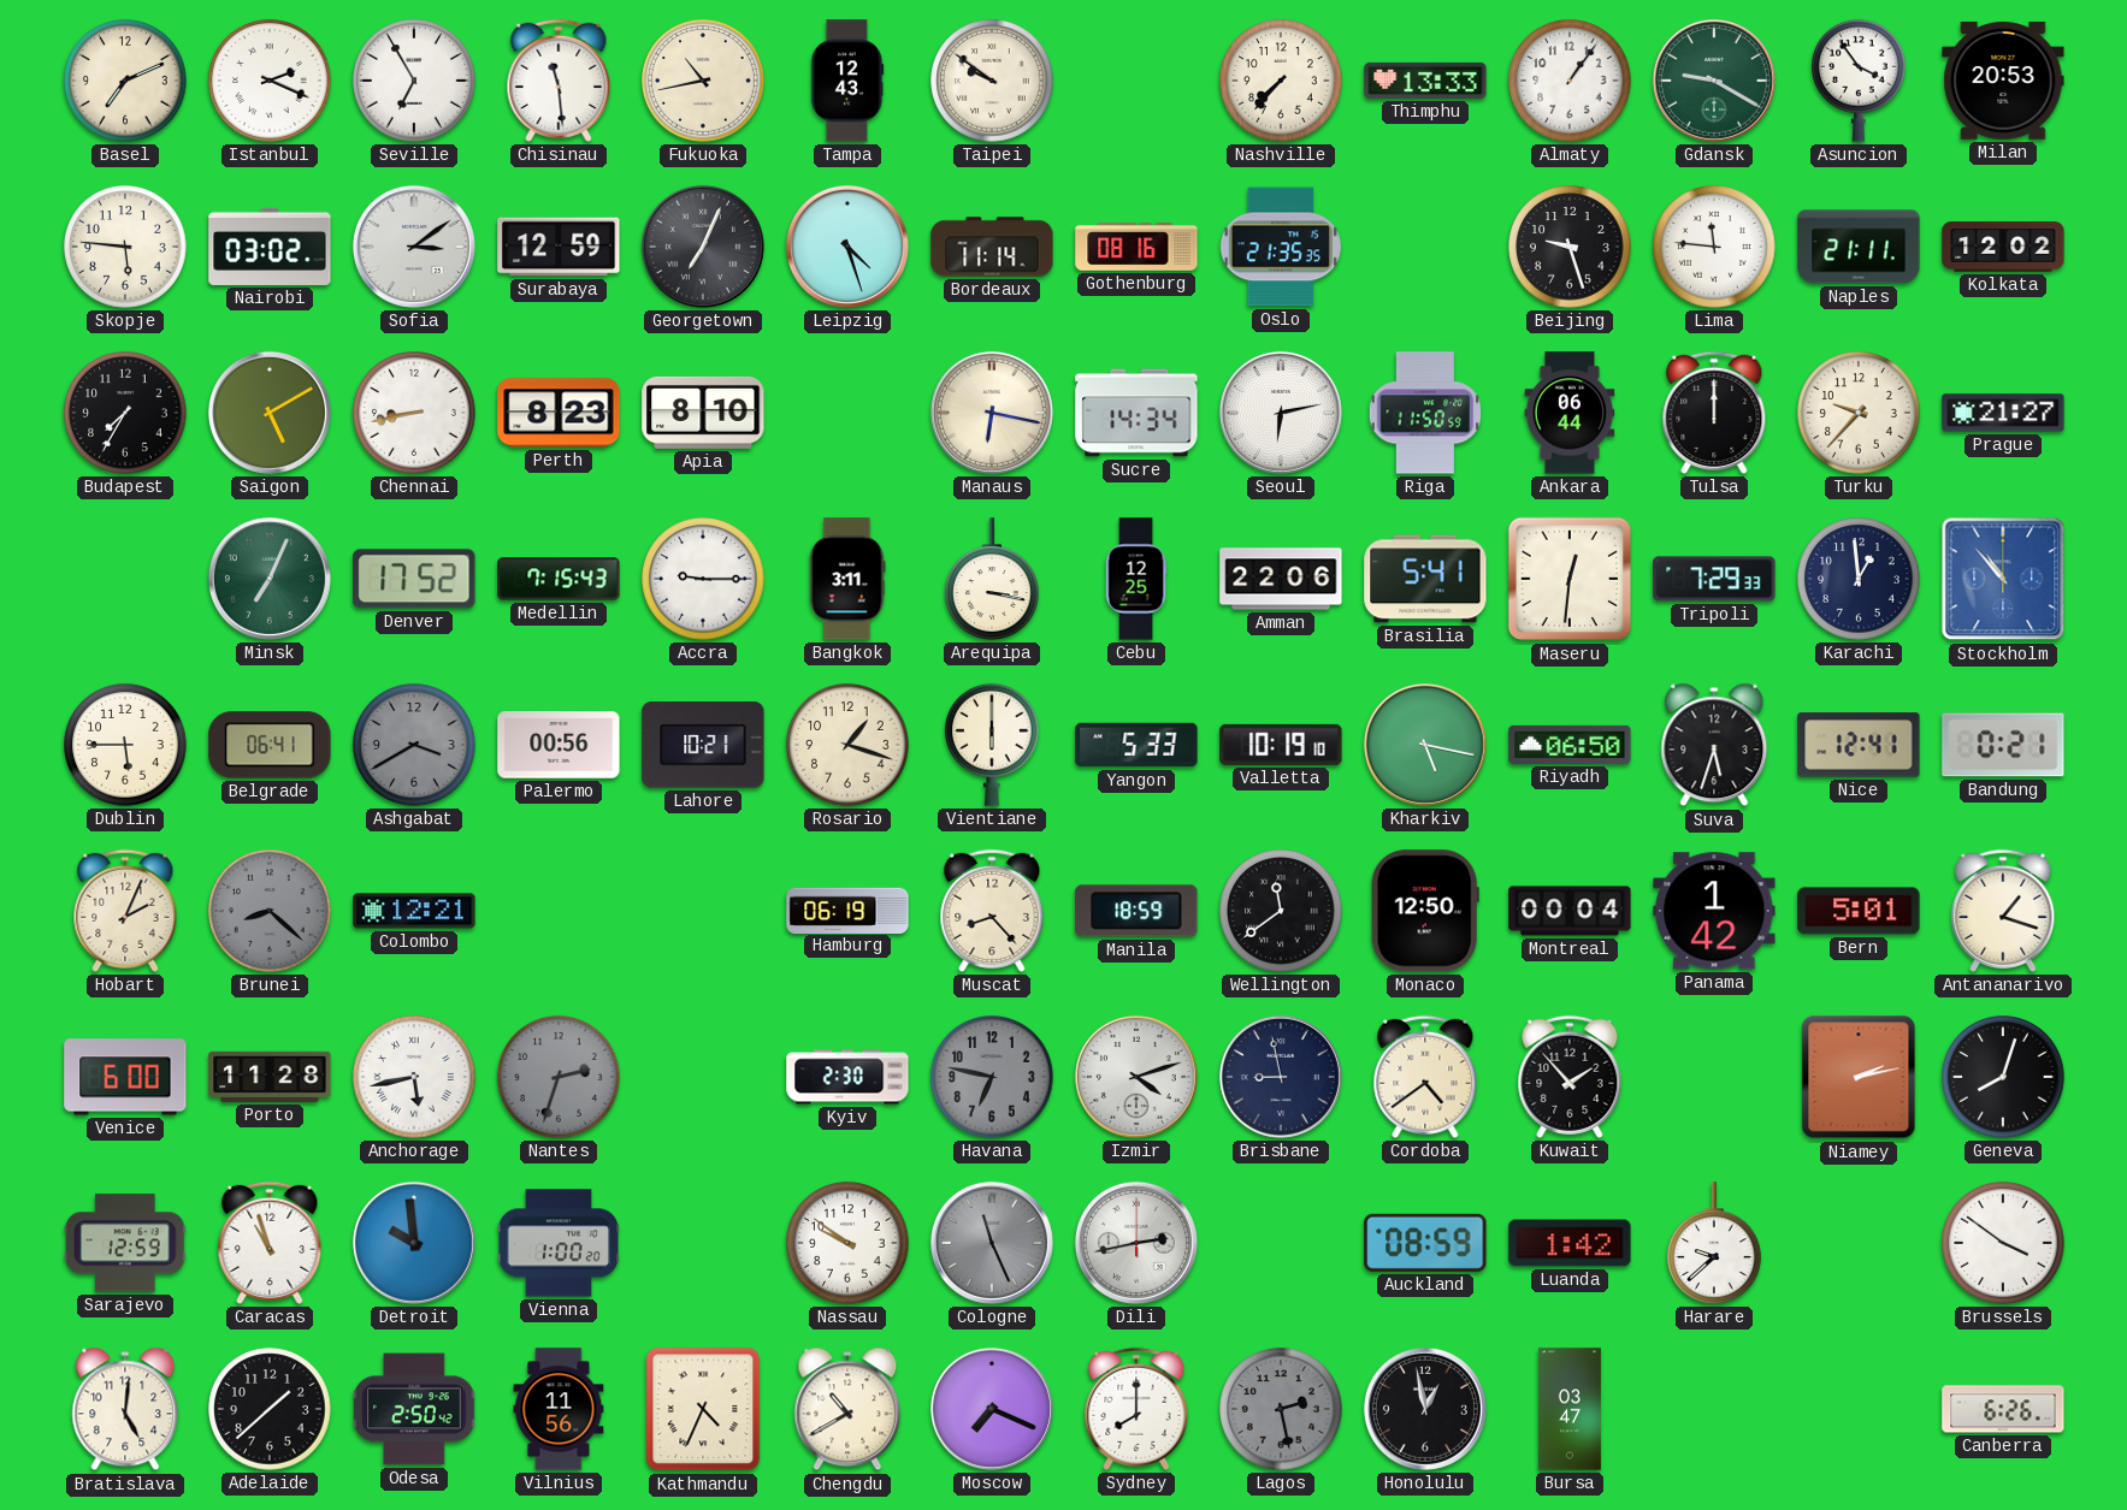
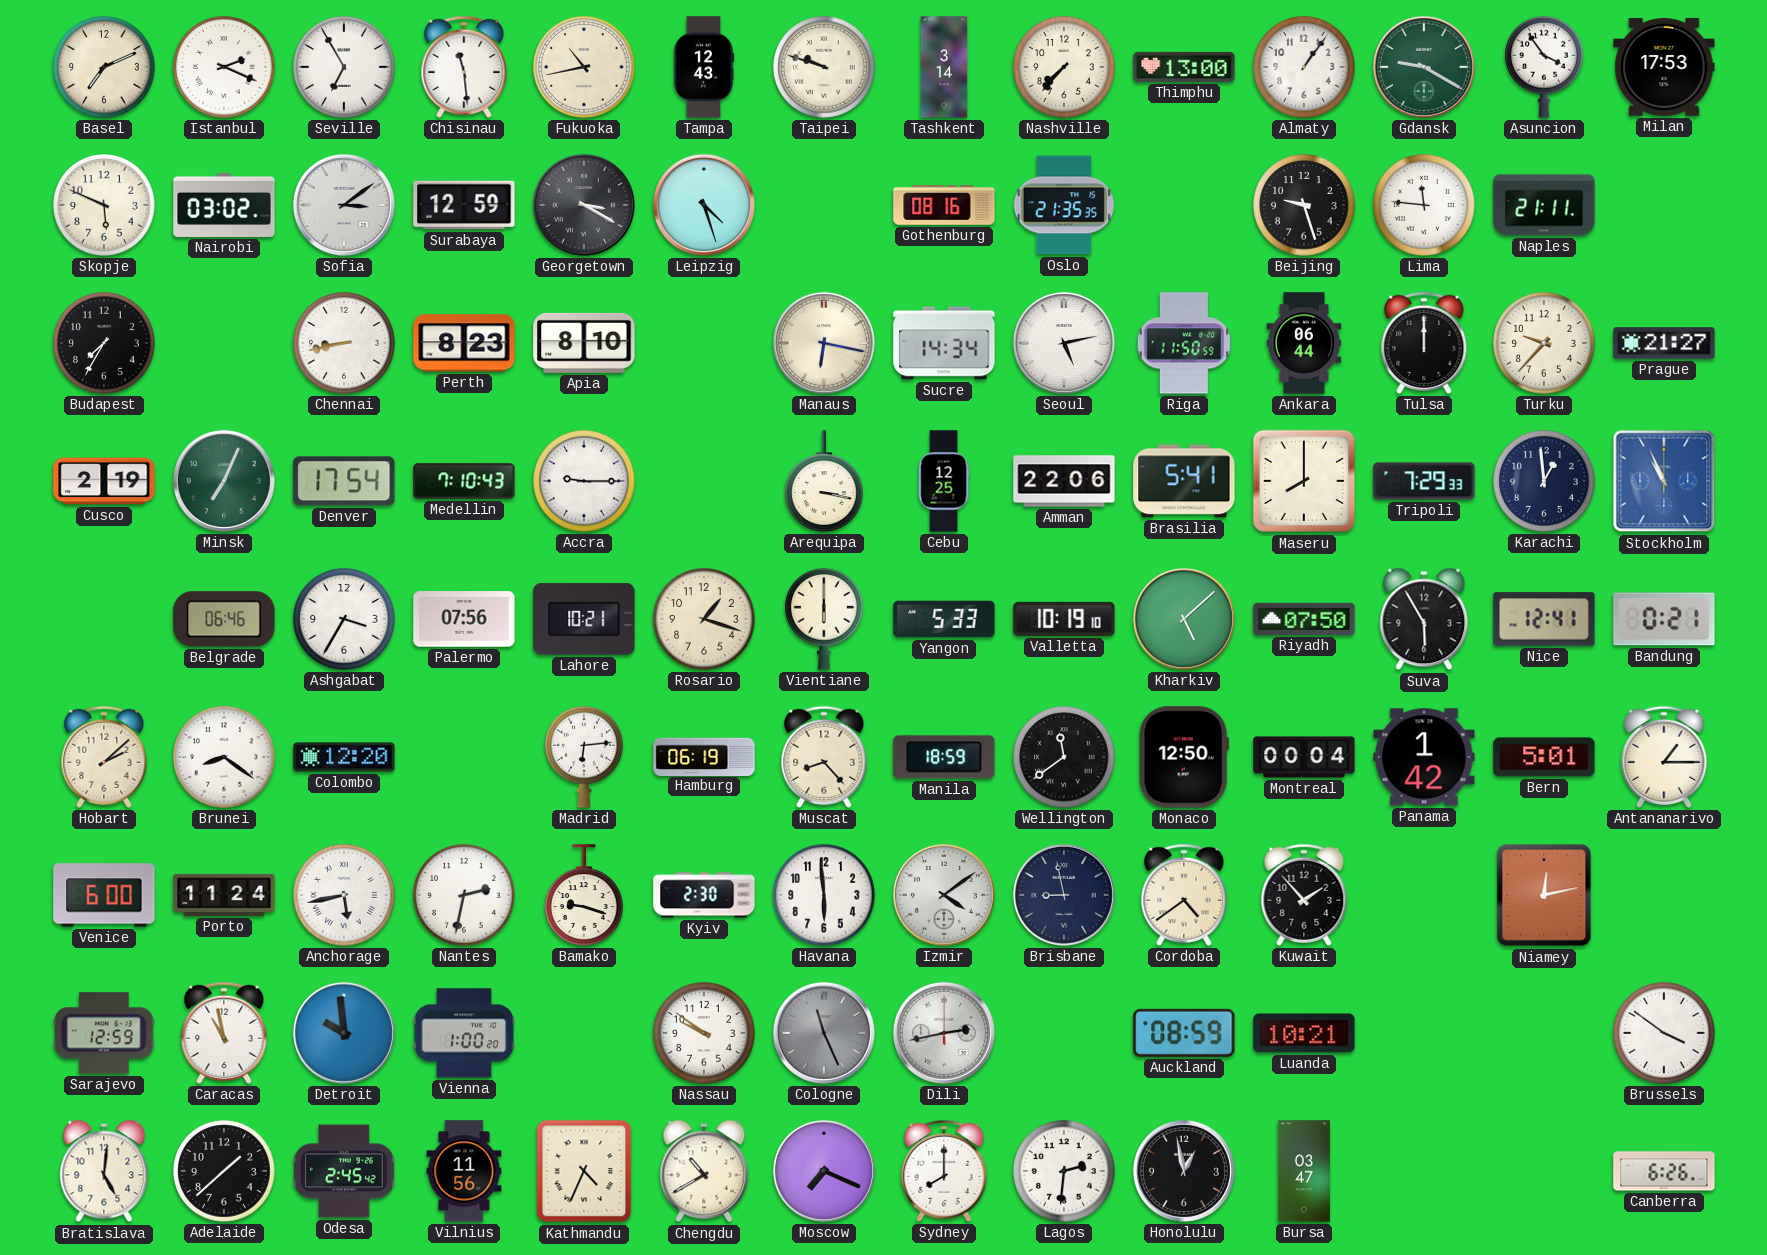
Taipei: 9:51 -> 9:48
Tashkent: none -> 3:14
Thimphu: 13:33 -> 13:00
Milan: 20:53 -> 17:53
Skopje: 5:46 -> 5:49
Georgetown: 7:04 -> 3:20
Bordeaux: 11:14 -> none
Kolkata: 12:02 -> none
Saigon: 5:10 -> none
Seoul: 6:13 -> 5:13
Cusco: none -> 2:19
Denver: 17:52 -> 17:54
Medellin: 7:15 -> 7:10
Bangkok: 3:11 -> none
Maseru: 12:31 -> 8:00
Stockholm: 10:53 -> 10:56
Dublin: 5:45 -> none
Belgrade: 06:41 -> 06:46
Ashgabat: 3:40 -> 3:35
Ashgabat dial: grey -> white
Palermo: 00:56 -> 07:56
Kharkiv: 5:17 -> 5:08
Riyadh: 06:50 -> 07:50
Suva: 5:33 -> 5:55
Hobart: 2:04 -> 2:08
Brunei: 8:22 -> 8:21
Brunei dial: grey -> white
Colombo: 12:21 -> 12:20
Madrid: none -> 6:14
Antananarivo: 1:18 -> 1:15
Porto: 11:28 -> 11:24
Nantes: 2:33 -> 2:32
Nantes dial: grey -> white
Bamako: none -> 9:18
Havana: 6:47 -> 5:59
Havana dial: grey -> white
Izmir: 4:12 -> 4:09
Niamey: 2:13 -> 12:13
Geneva: 8:03 -> none
Caracas: 10:57 -> 10:58
Luanda: 1:42 -> 10:21
Harare: 9:38 -> none
Odesa: 2:50 -> 2:45
Lagos: 2:28 -> 2:31
Lagos dial: grey -> white
